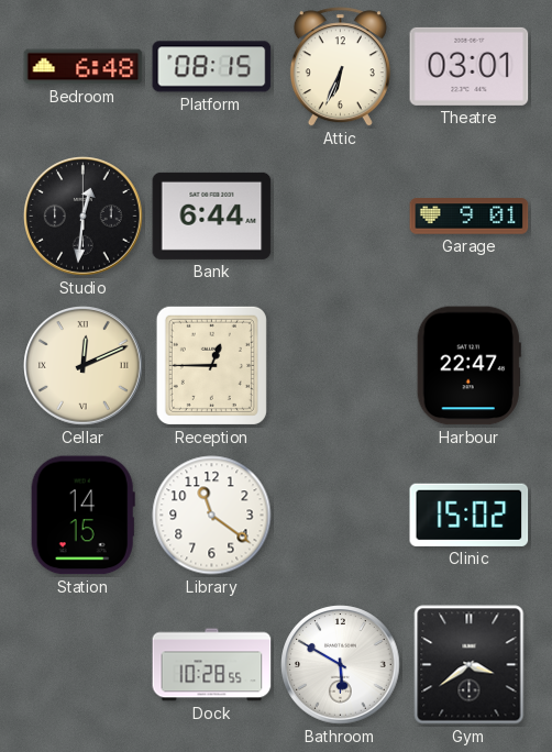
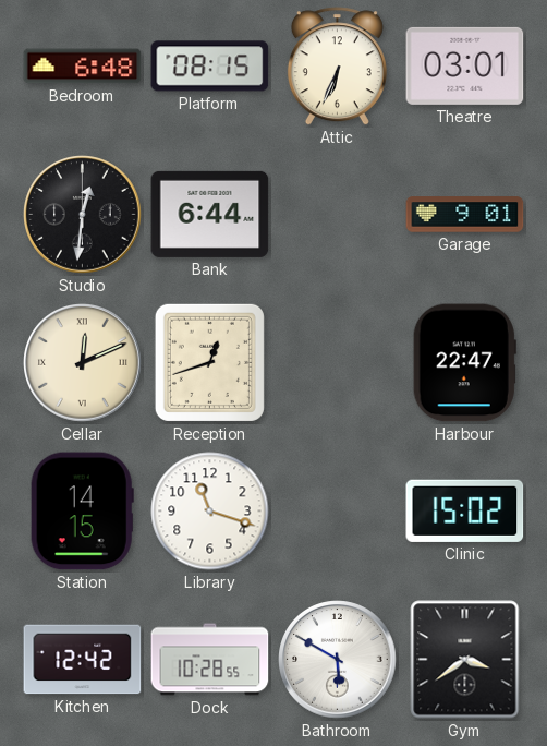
Reception: 12:45 -> 12:42
Library: 11:21 -> 11:18
Kitchen: none -> 12:42
